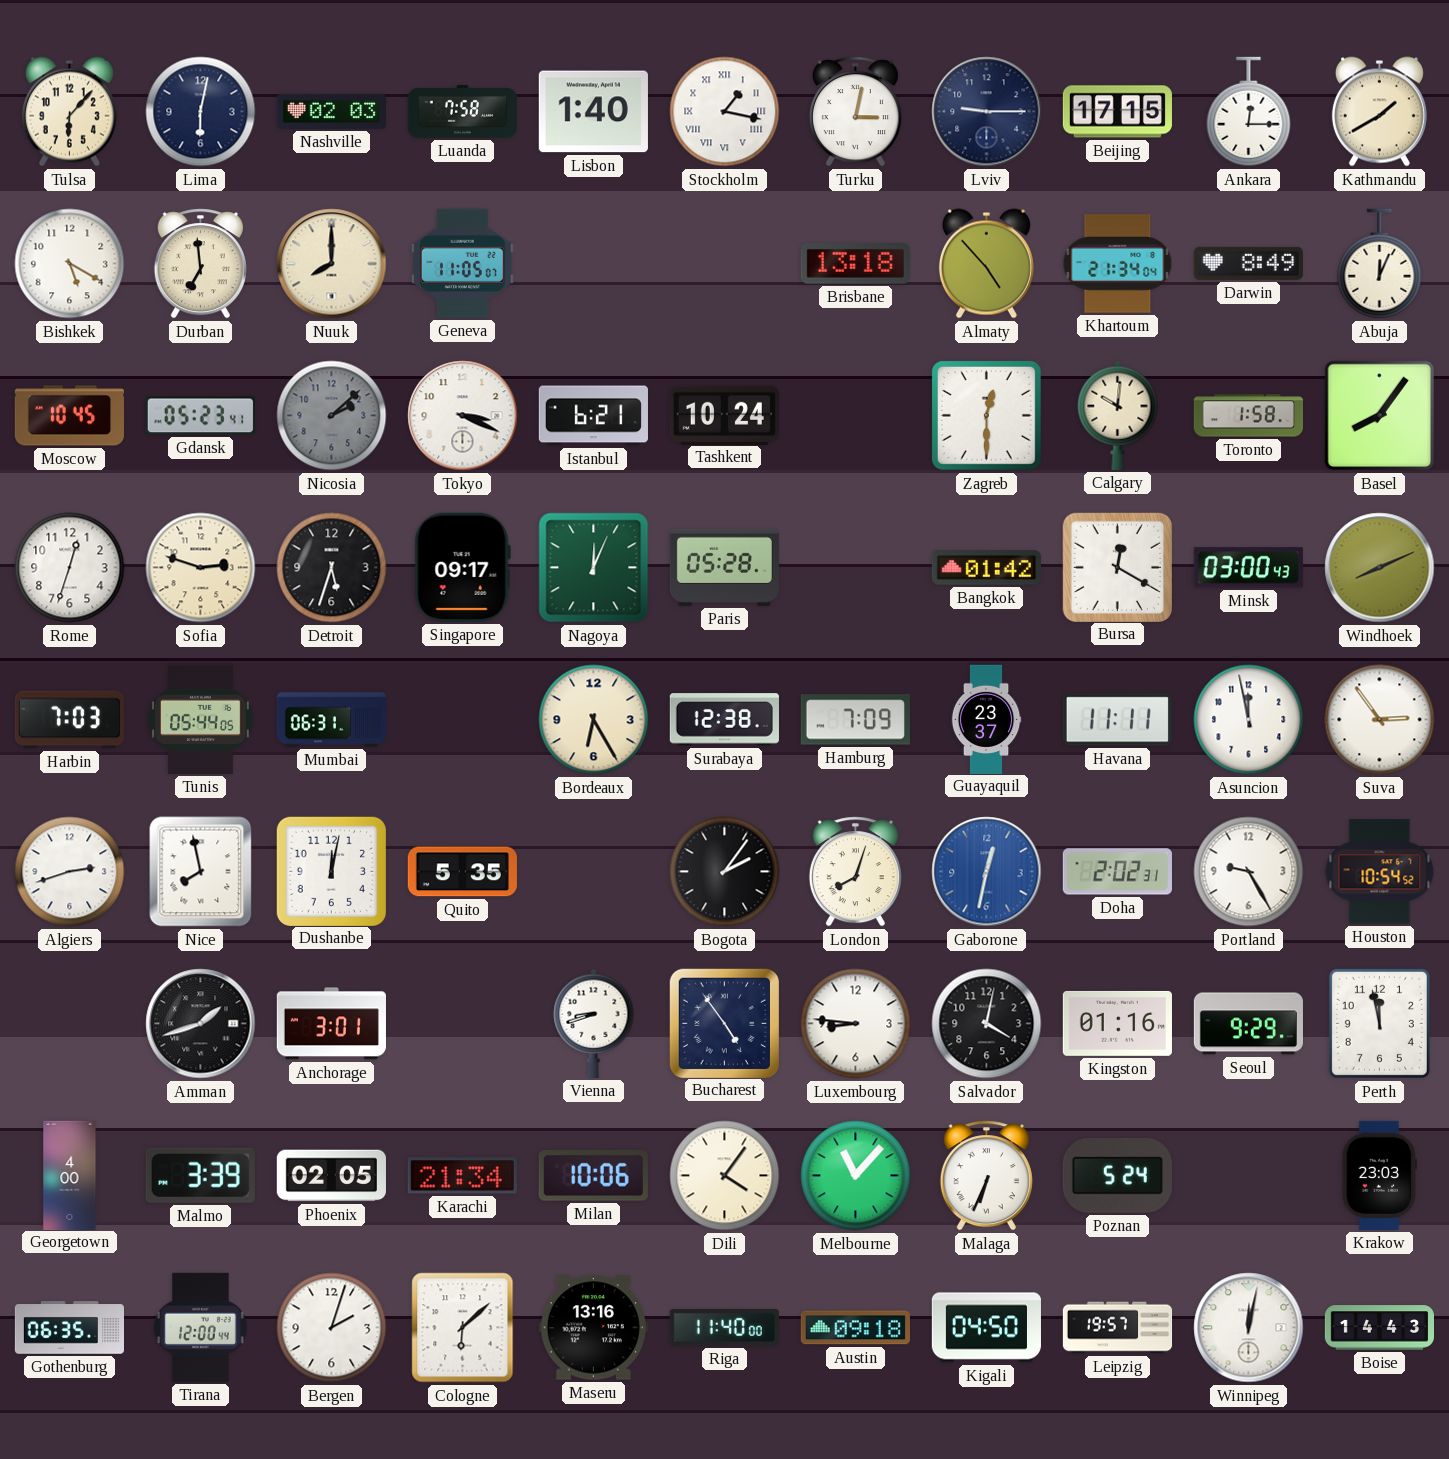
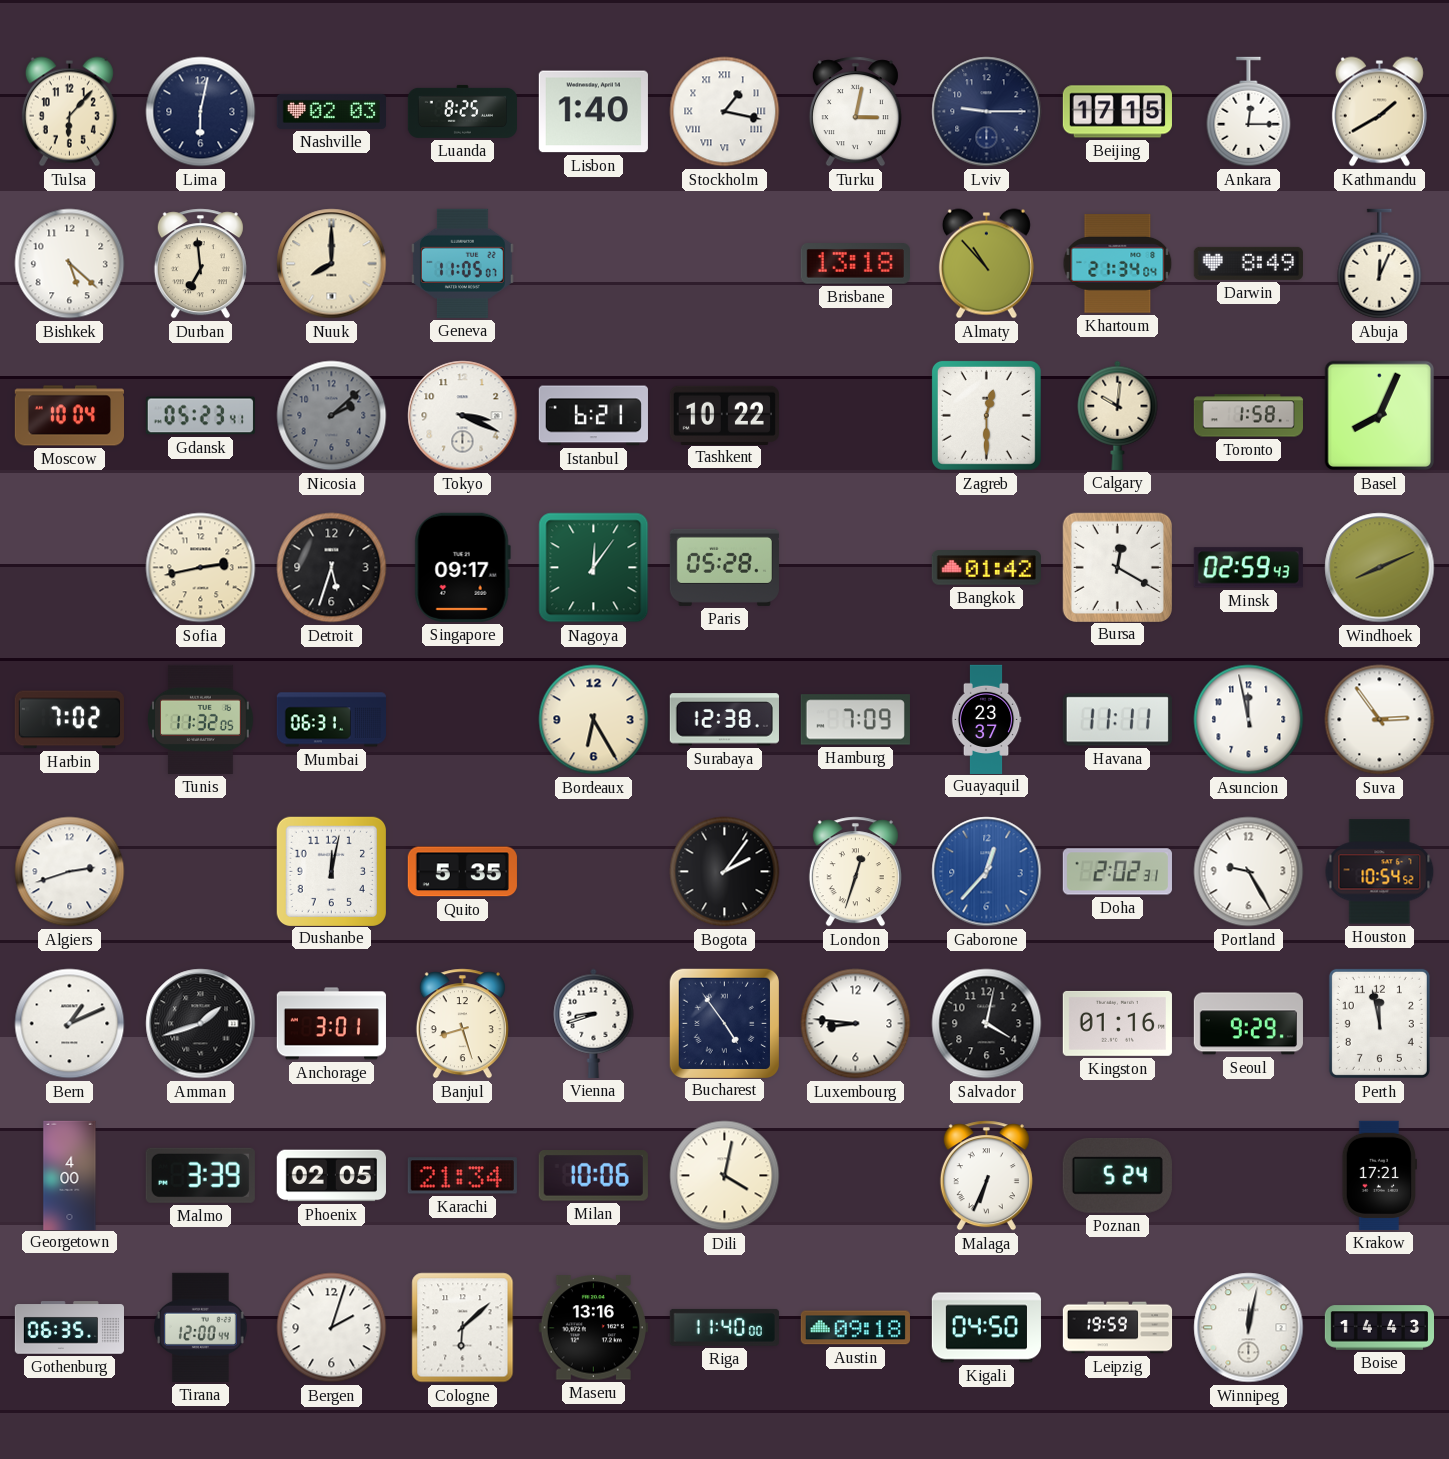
Luanda: 7:58 -> 8:25
Bishkek: 5:20 -> 5:22
Almaty: 4:53 -> 10:53
Moscow: 10:45 -> 10:04
Tashkent: 10:24 -> 10:22
Basel: 8:06 -> 8:04
Rome: 12:33 -> none
Sofia: 2:48 -> 2:43
Nagoya: 12:04 -> 12:06
Minsk: 03:00 -> 02:59
Harbin: 7:03 -> 7:02
Tunis: 05:44 -> 11:32
Nice: 7:58 -> none
London: 8:03 -> 12:33
Gaborone: 12:32 -> 12:37
Bern: none -> 1:11
Banjul: none -> 8:27
Dili: 4:06 -> 4:02
Melbourne: 11:07 -> none
Krakow: 23:03 -> 17:21
Leipzig: 19:57 -> 19:59
